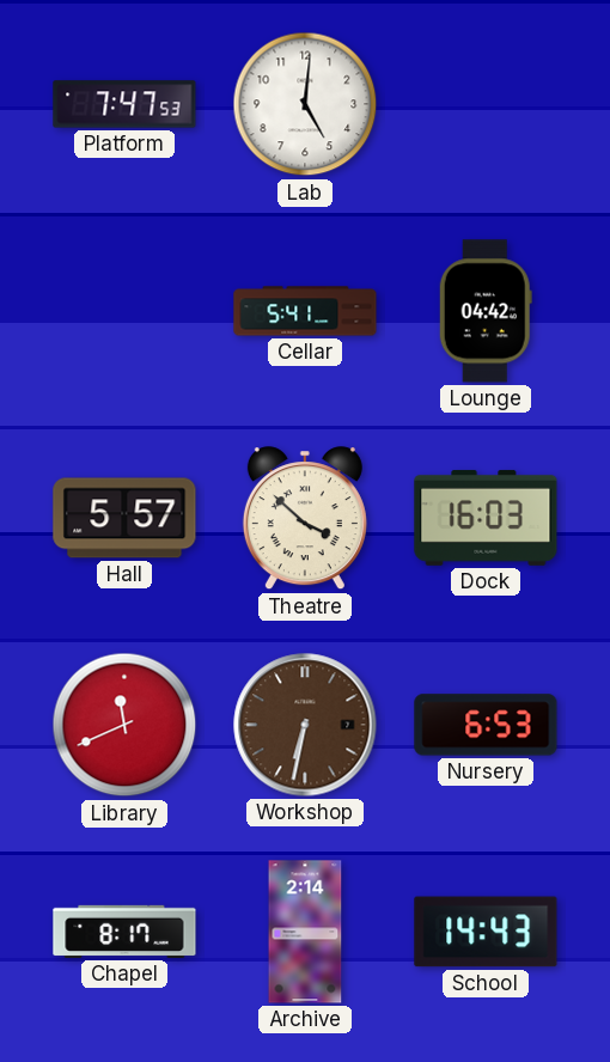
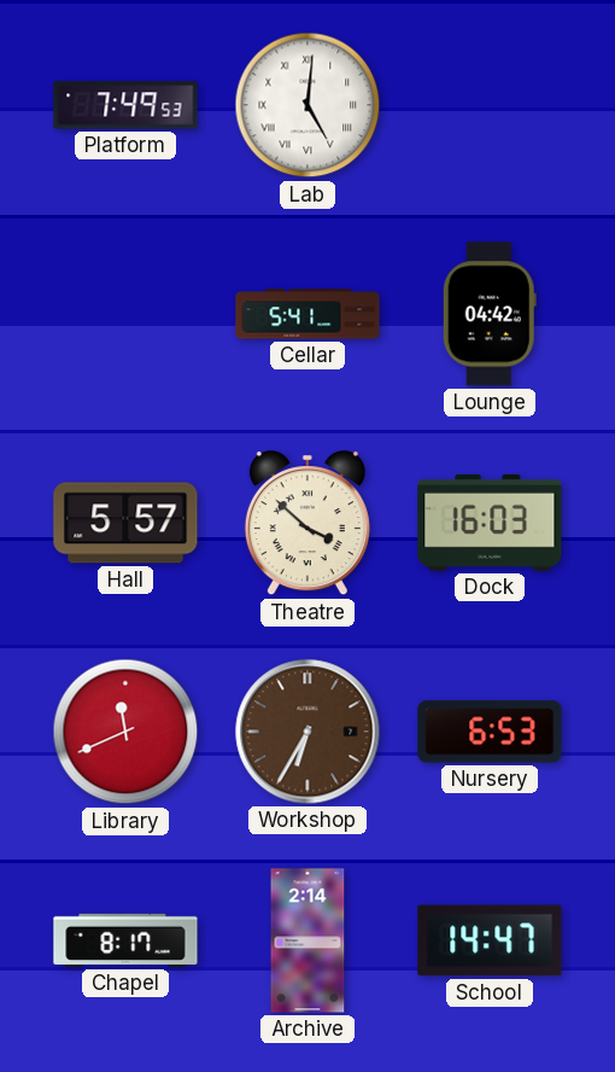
Platform: 7:47 -> 7:49
Lab numerals: Arabic -> Roman
Workshop: 6:32 -> 6:35
School: 14:43 -> 14:47
